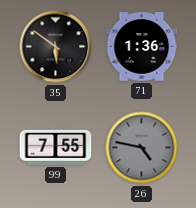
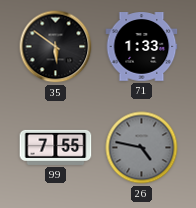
71: 1:36 -> 1:33
